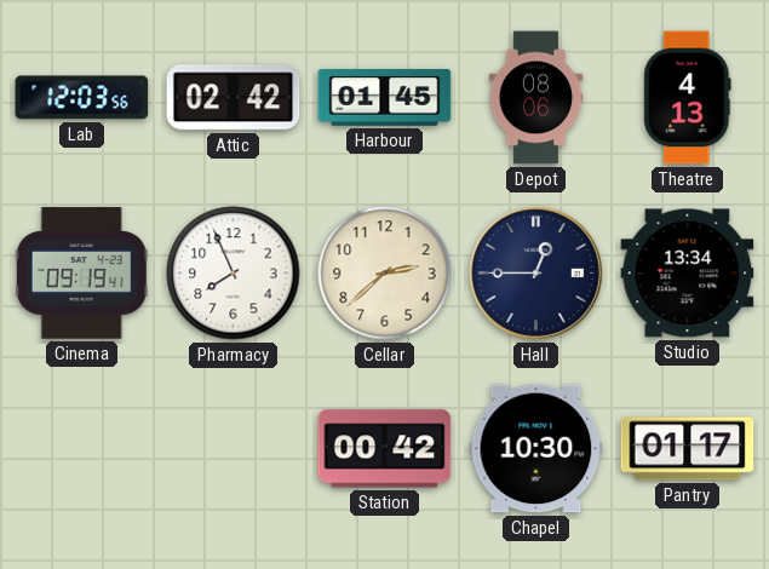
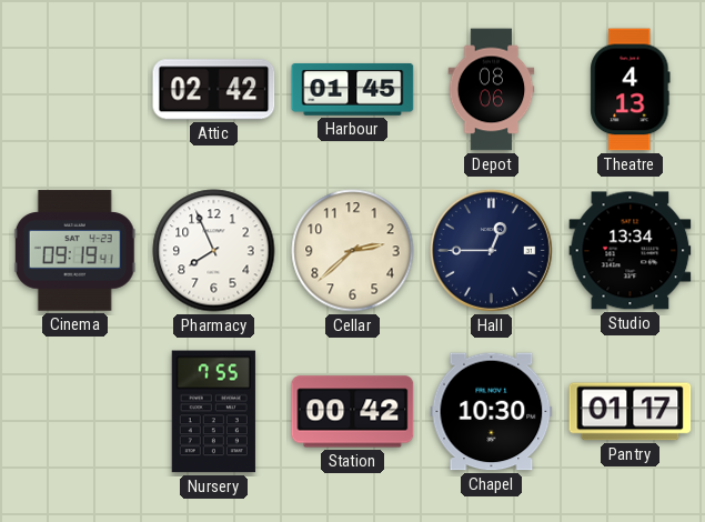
Lab: 12:03 -> none
Nursery: none -> 7:55
